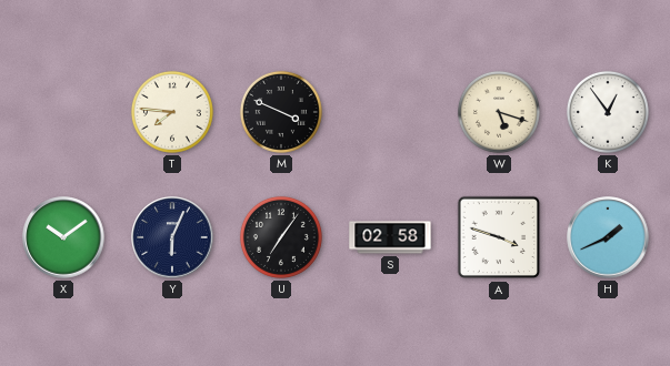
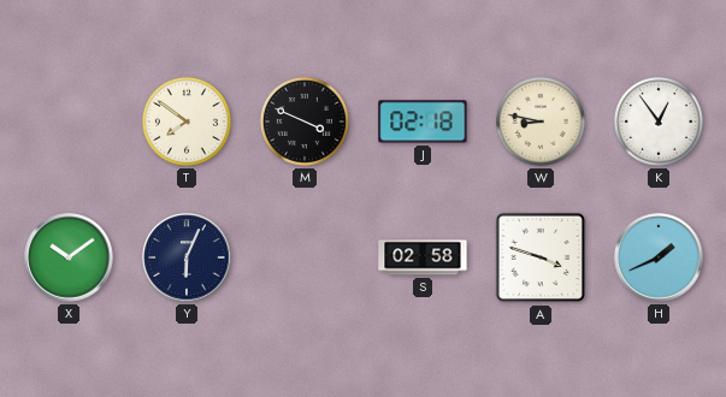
T: 7:46 -> 7:51
J: none -> 02:18
W: 5:18 -> 8:47
U: 7:06 -> none
